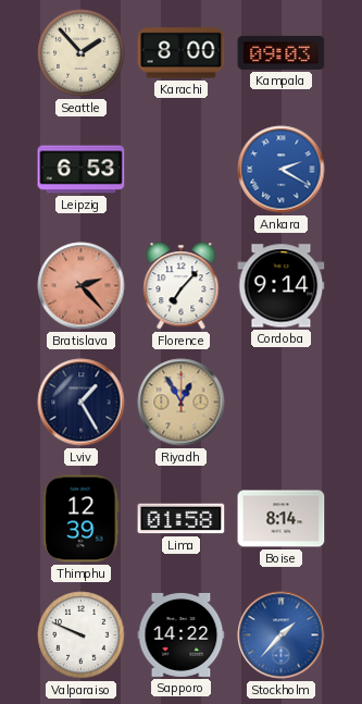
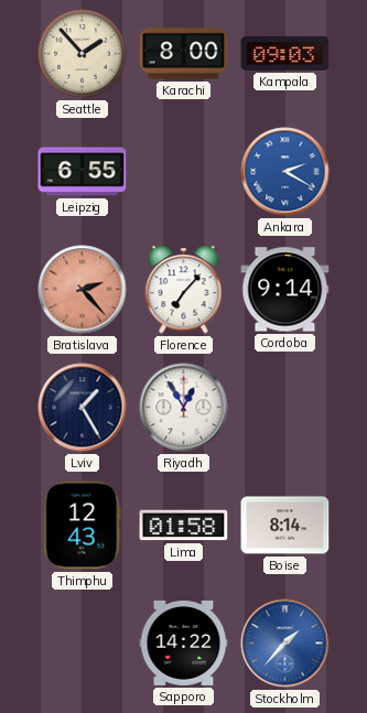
Leipzig: 6:53 -> 6:55
Riyadh dial: champagne -> white
Thimphu: 12:39 -> 12:43
Valparaiso: 9:49 -> none
